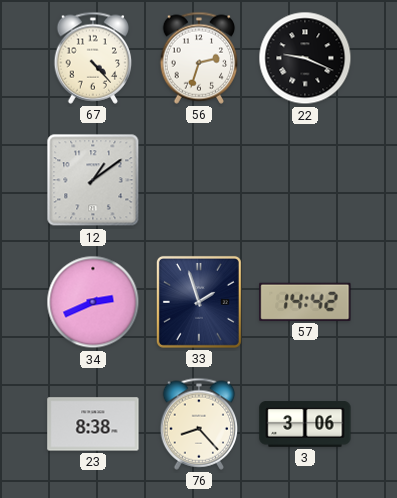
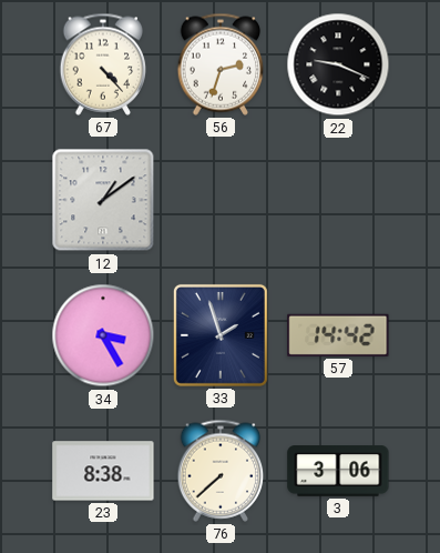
34: 2:41 -> 3:25
76: 8:23 -> 7:38
